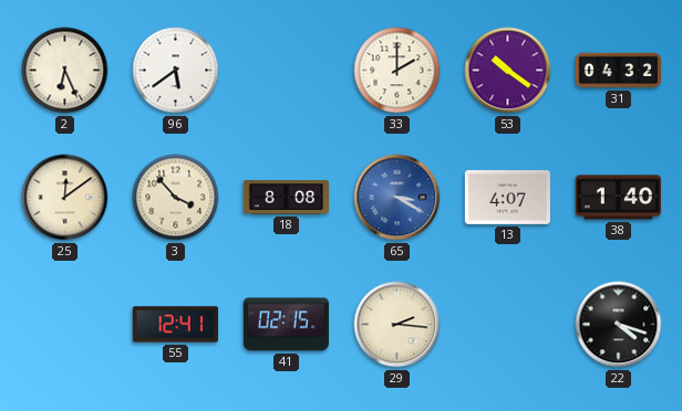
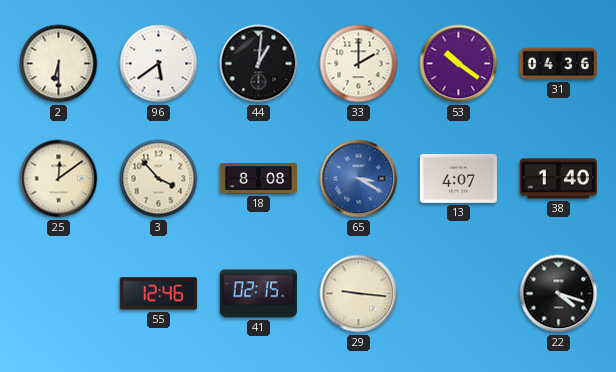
2: 6:26 -> 6:30
44: none -> 1:01
31: 04:32 -> 04:36
55: 12:41 -> 12:46
29: 2:16 -> 9:16
